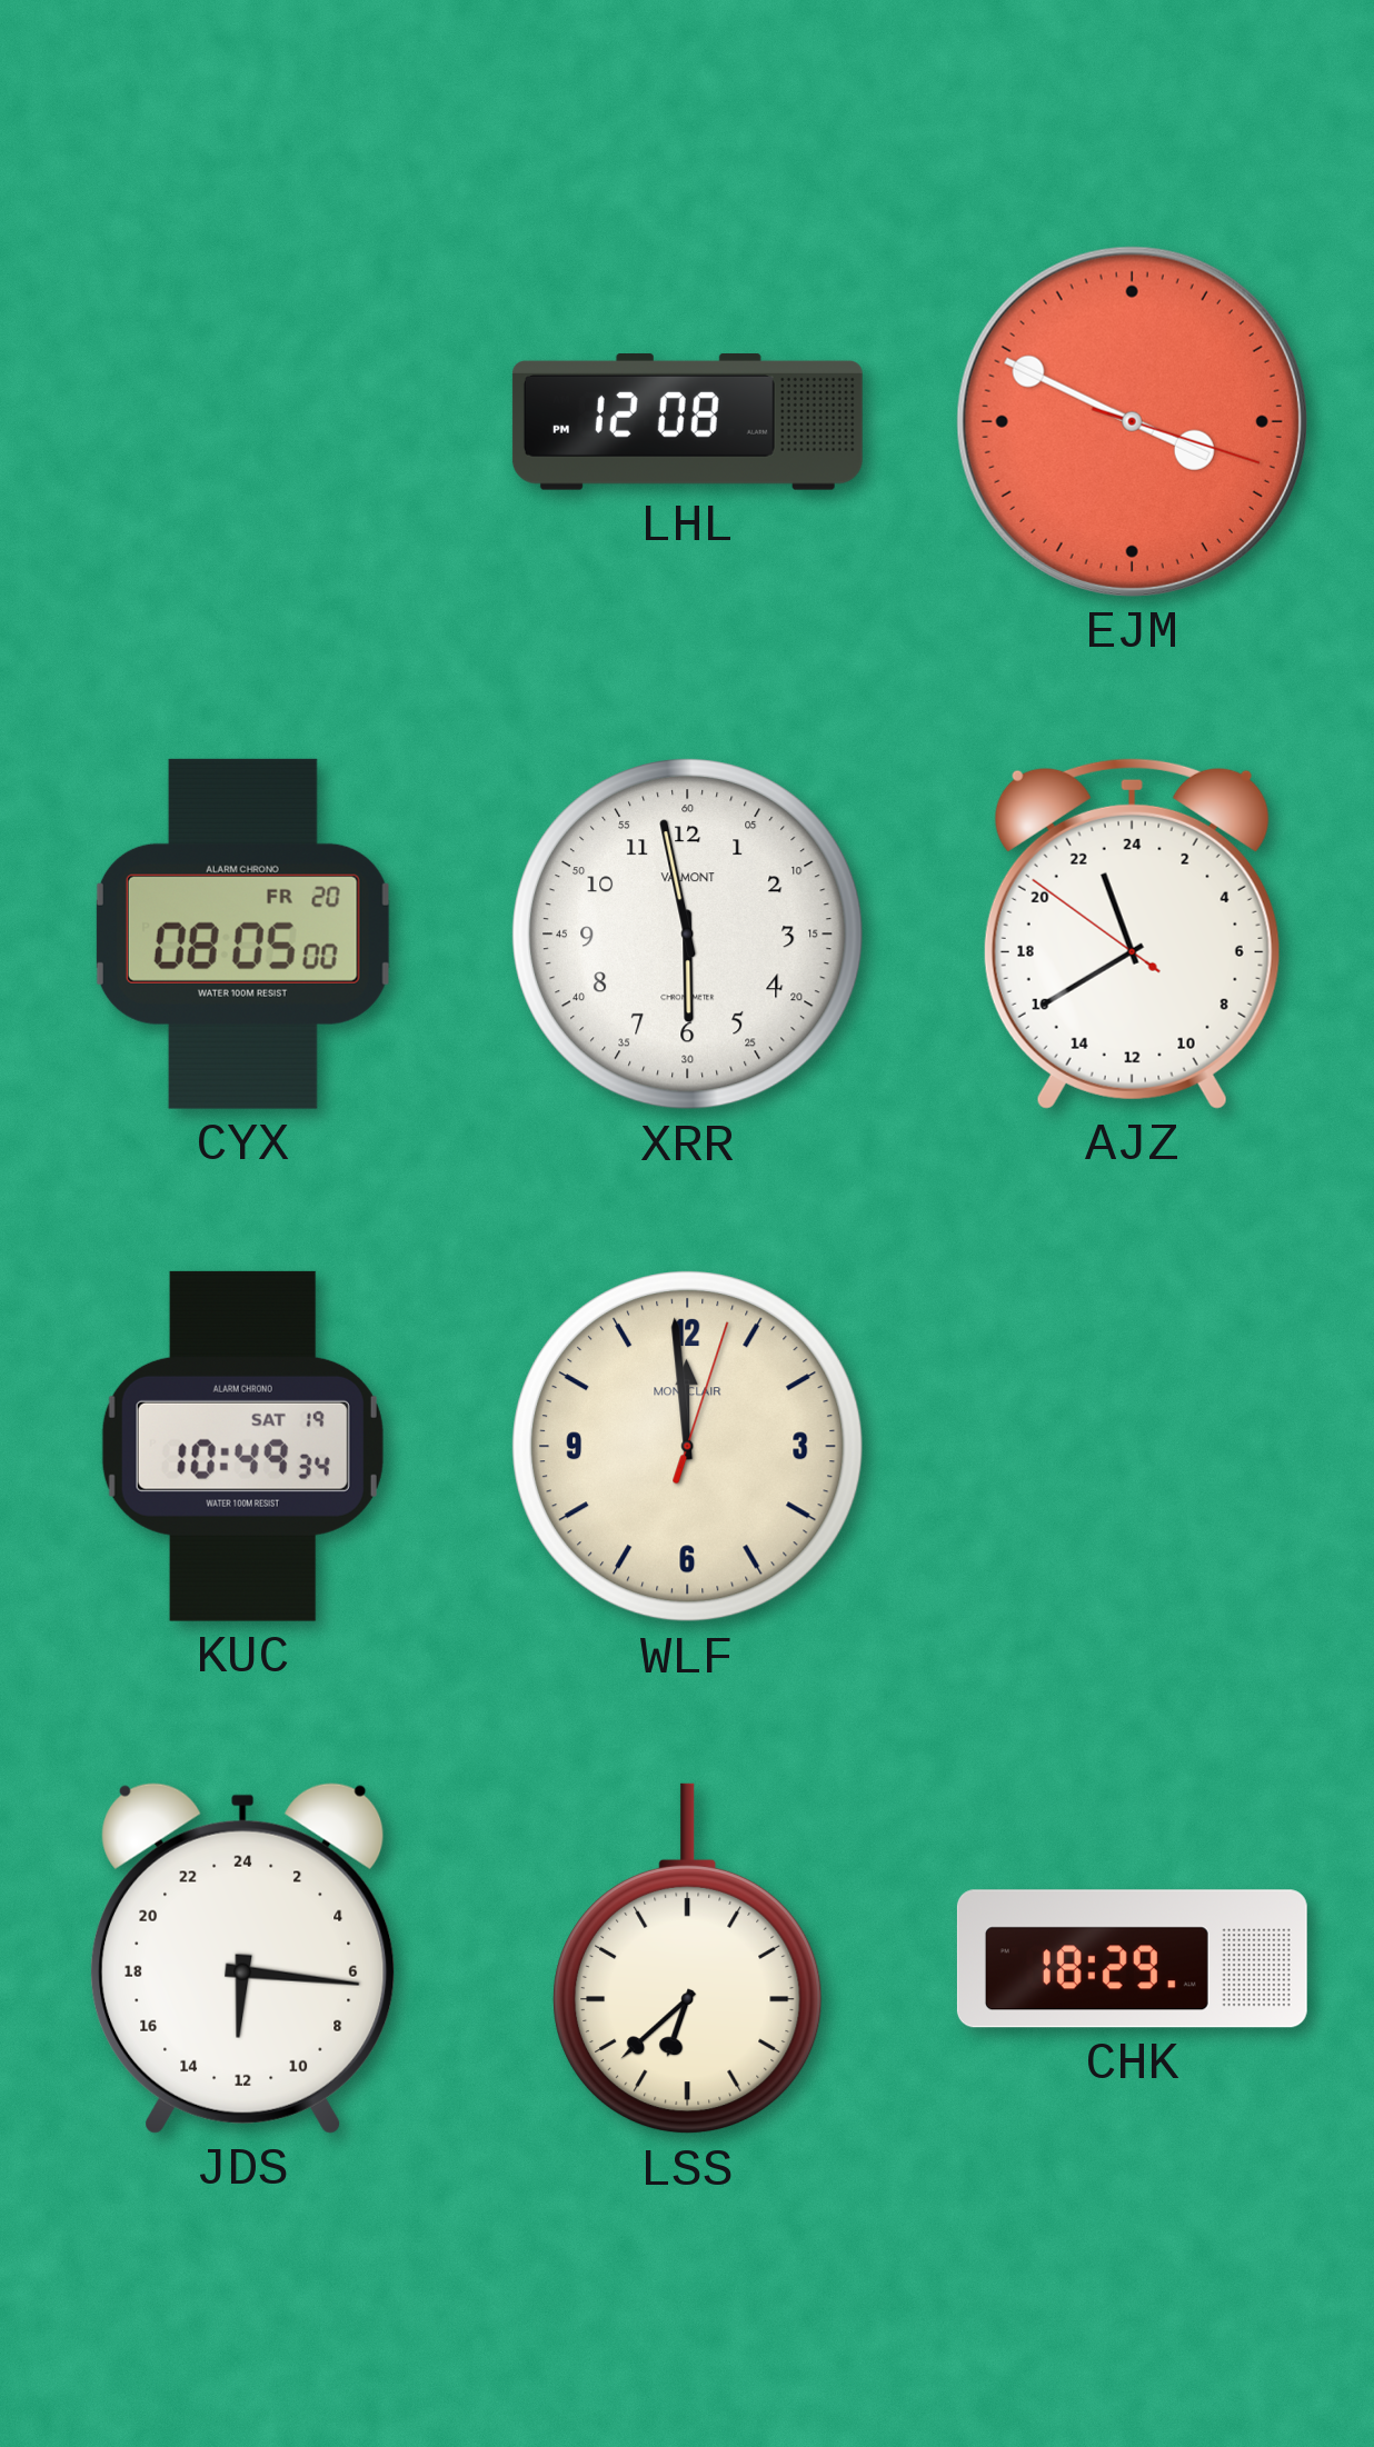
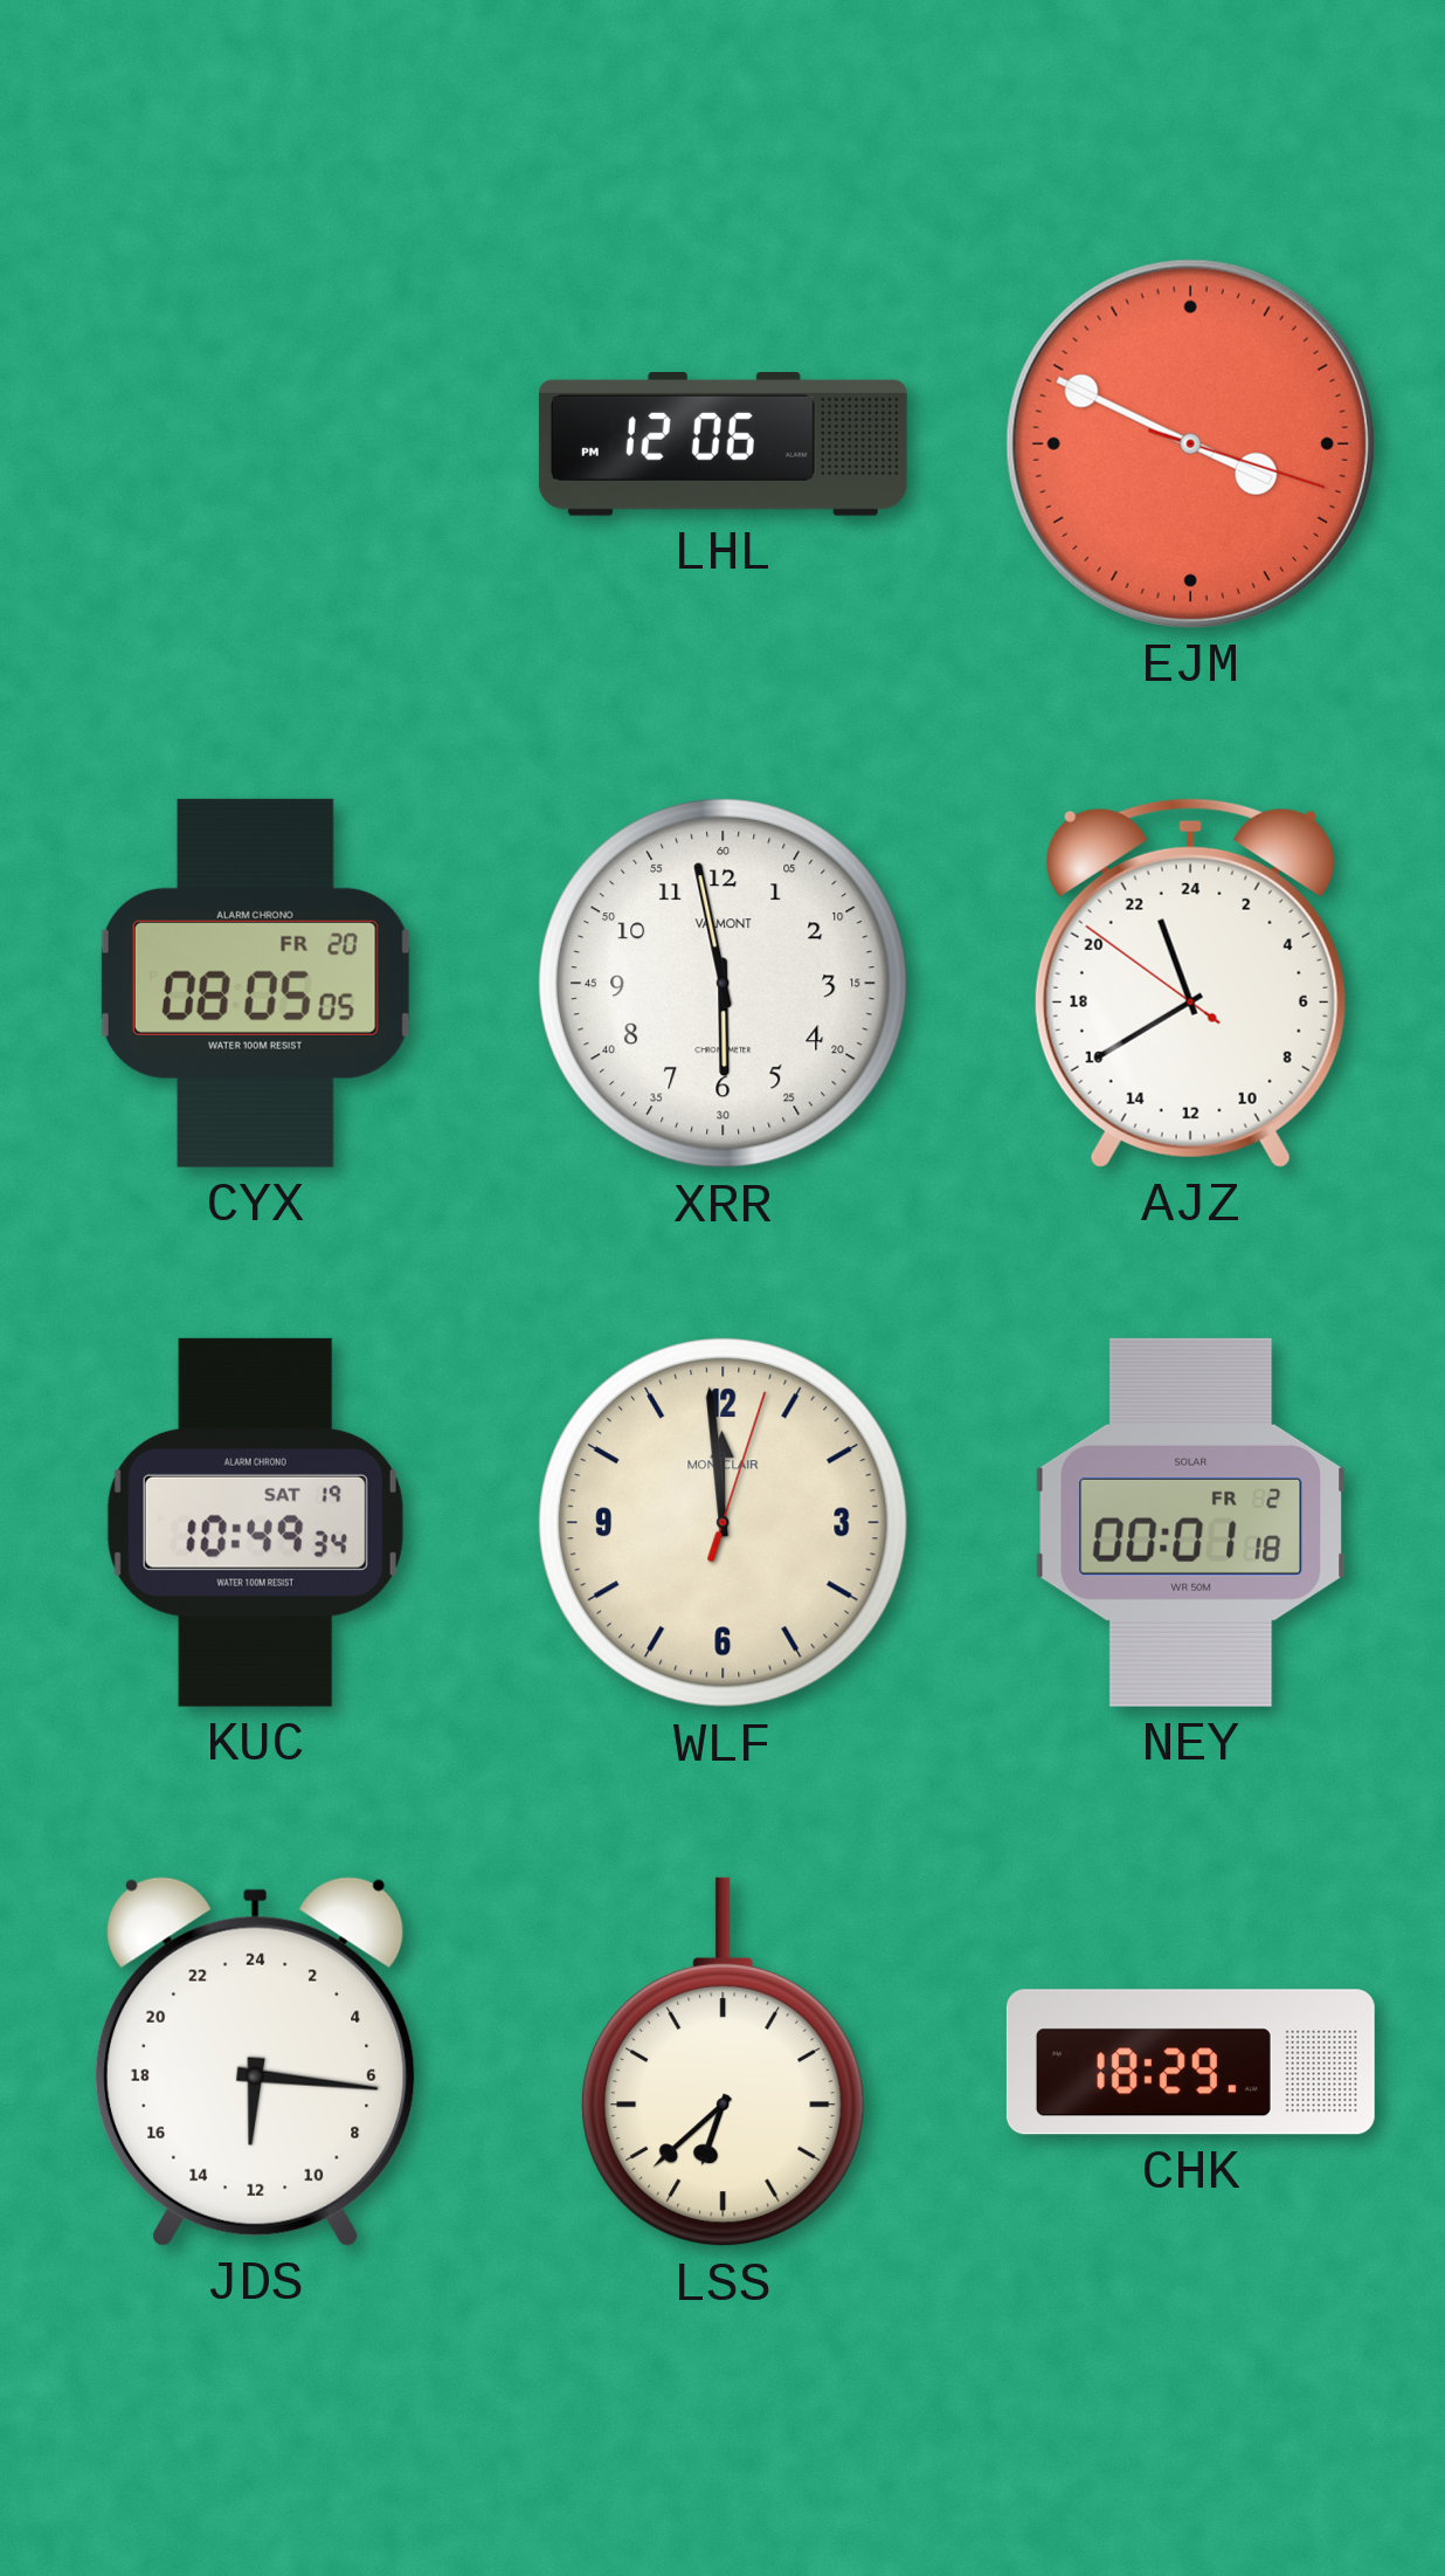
LHL: 12:08 -> 12:06
CYX: 08:05:00 -> 08:05:05
NEY: none -> 00:01
